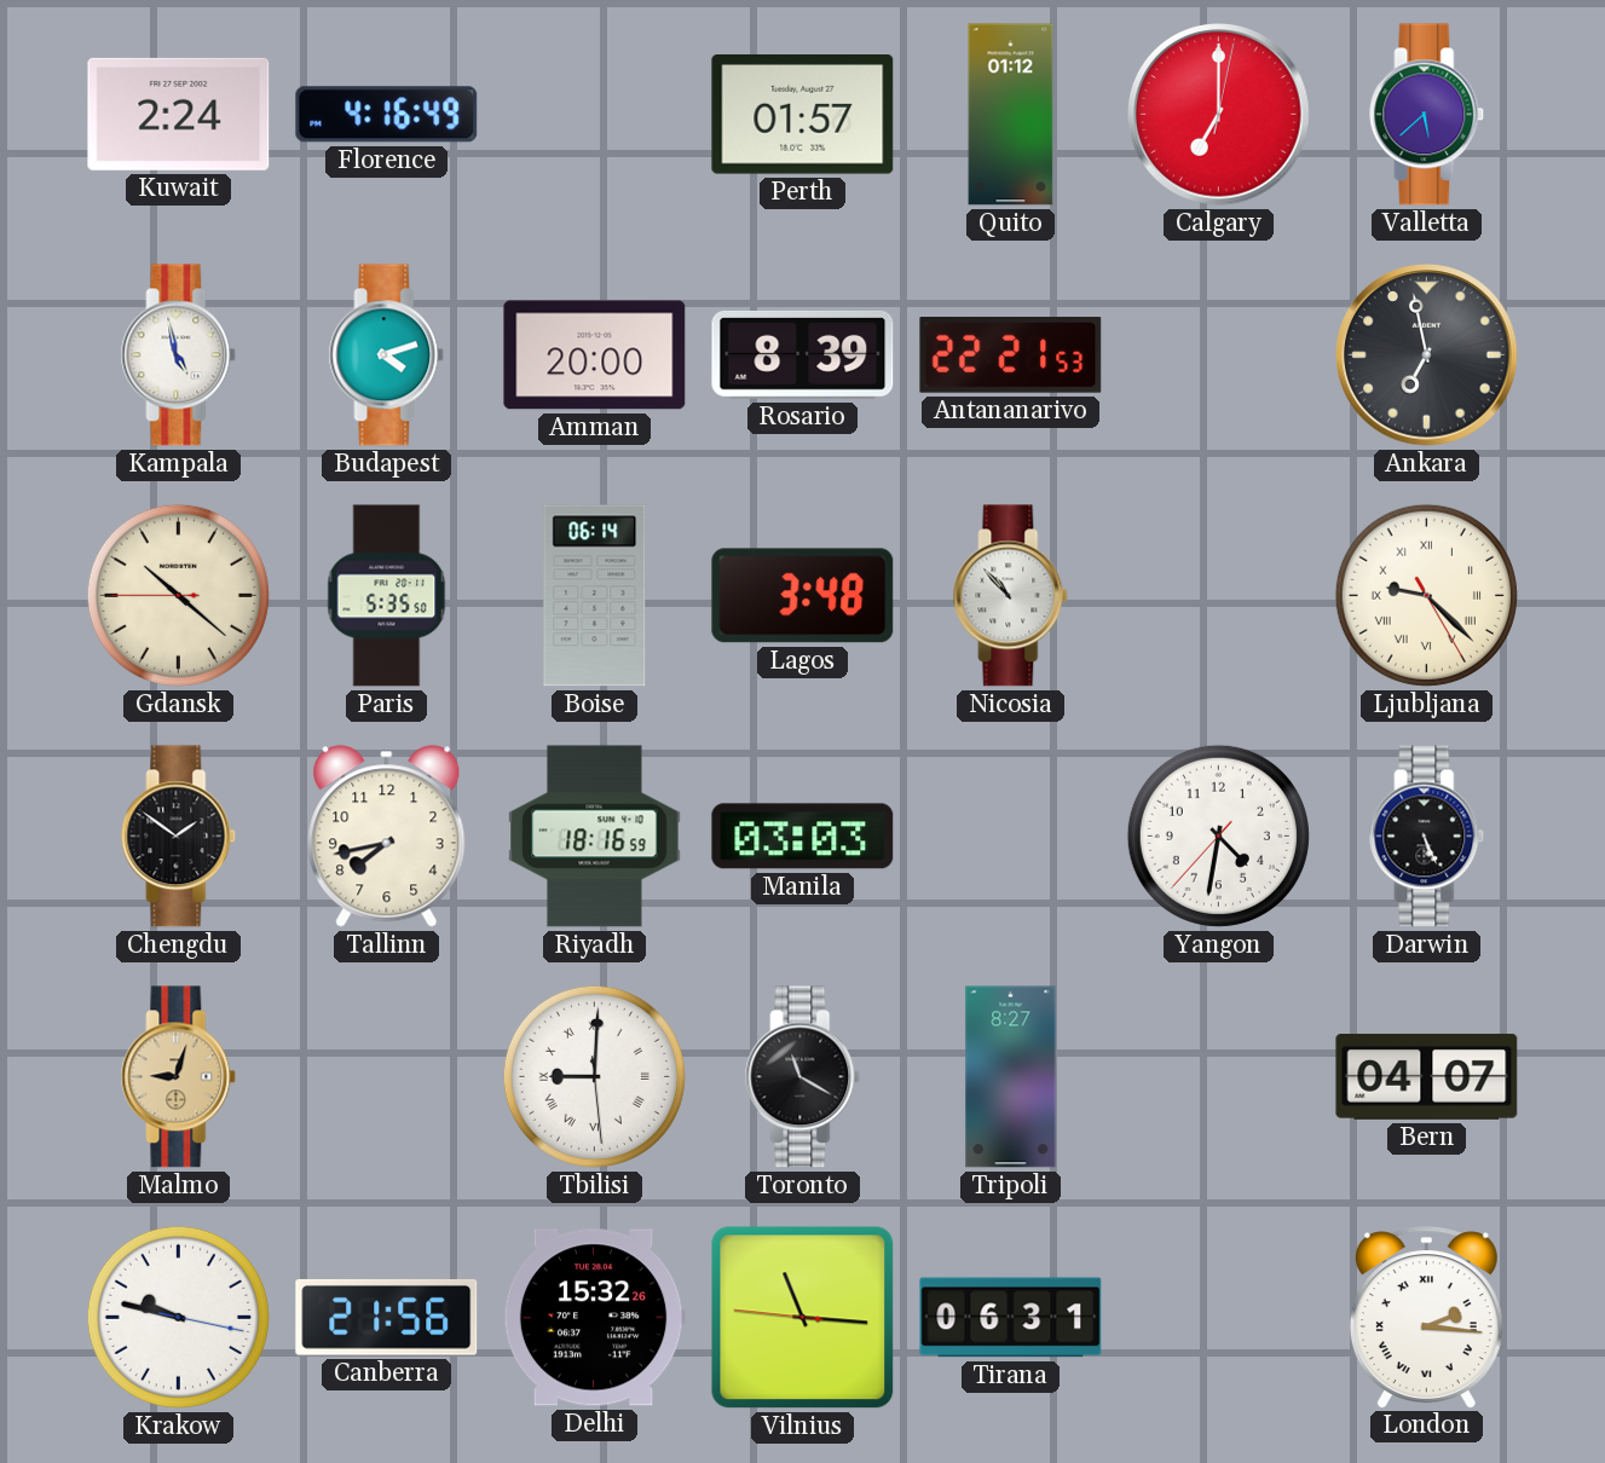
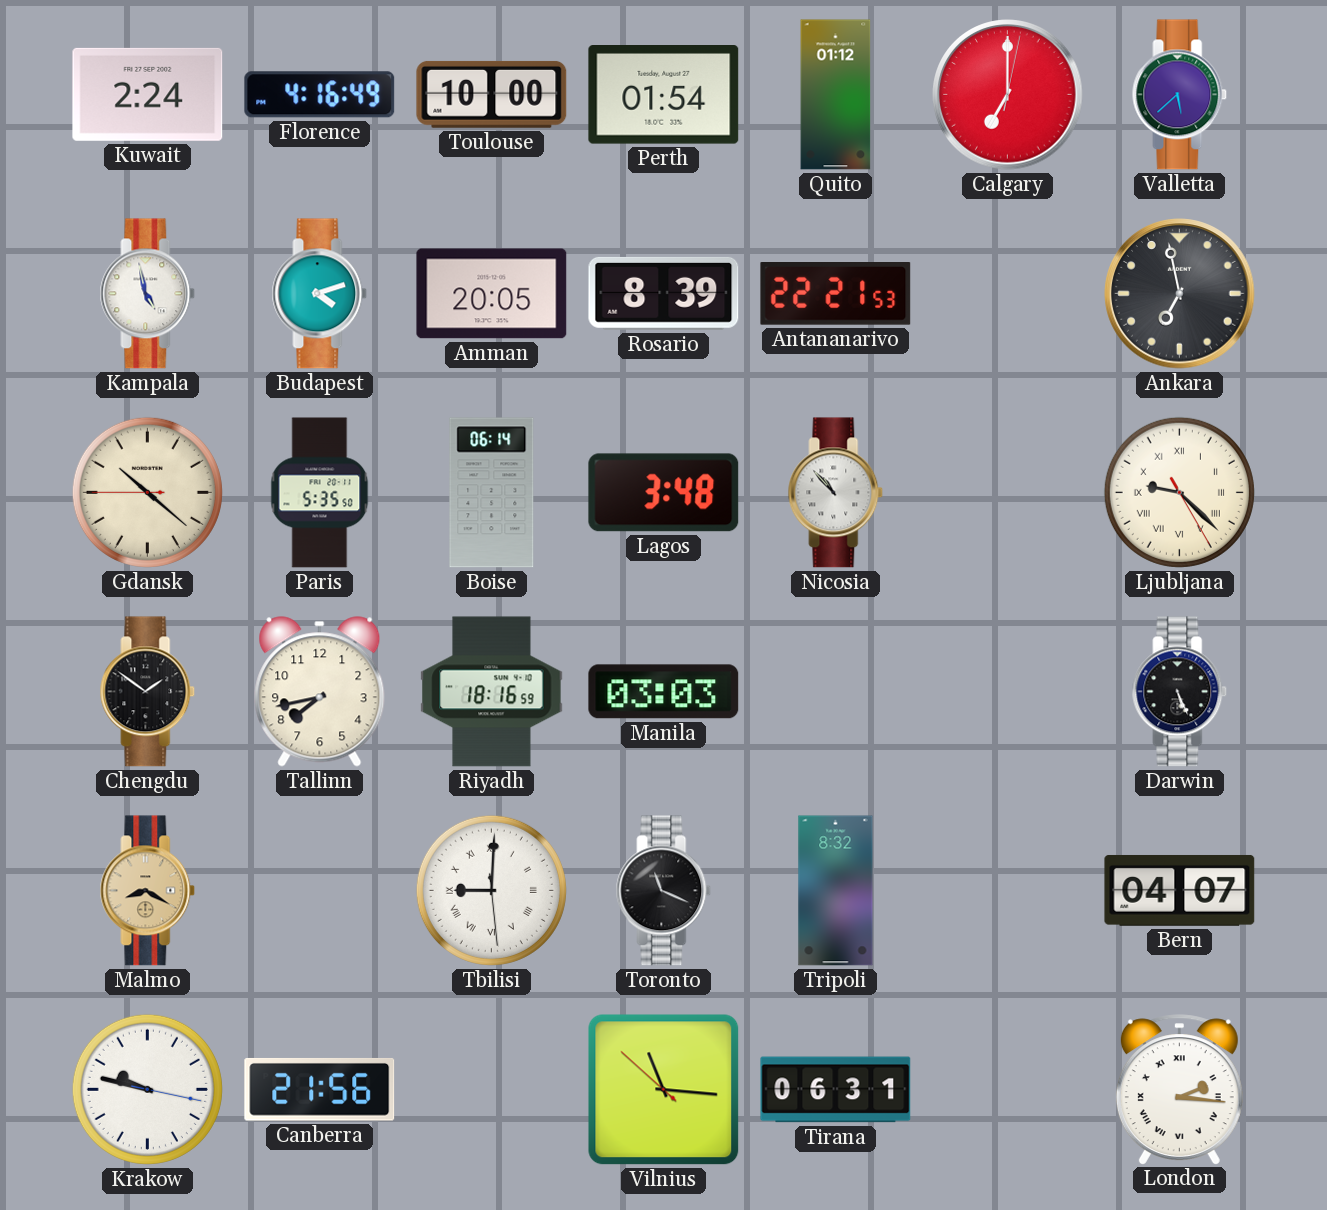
Toulouse: none -> 10:00
Perth: 01:57 -> 01:54
Amman: 20:00 -> 20:05
Yangon: 4:31 -> none
Malmo: 9:03 -> 8:20
Toronto: 11:20 -> 11:19
Tripoli: 8:27 -> 8:32
Delhi: 15:32 -> none
Vilnius: 11:15:46 -> 11:15:52
